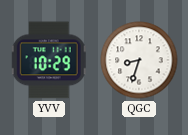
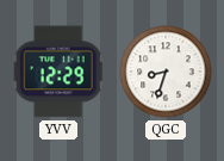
YVV: 10:29 -> 12:29
